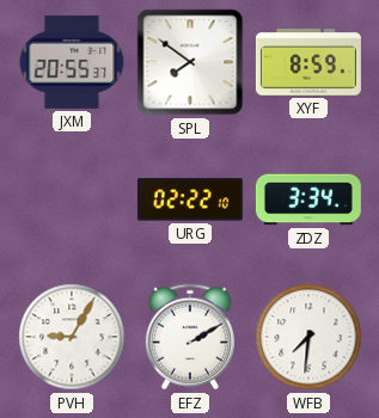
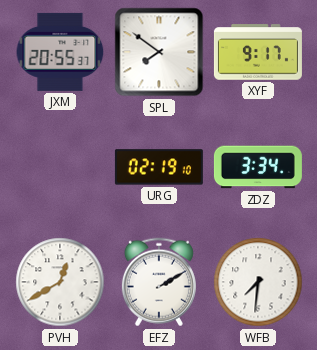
XYF: 8:59 -> 9:17
URG: 02:22 -> 02:19
PVH: 9:05 -> 12:40
